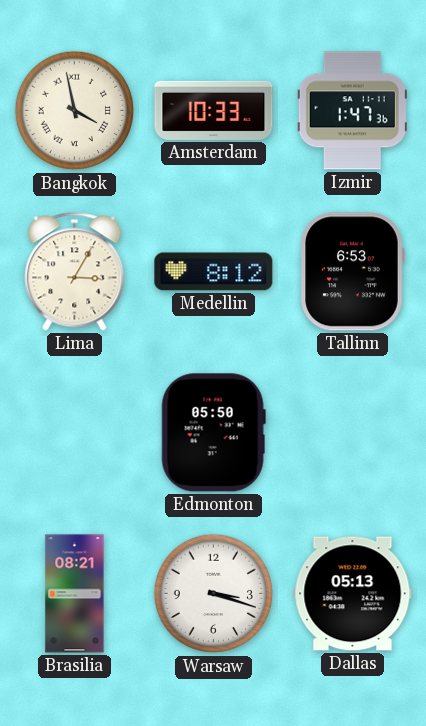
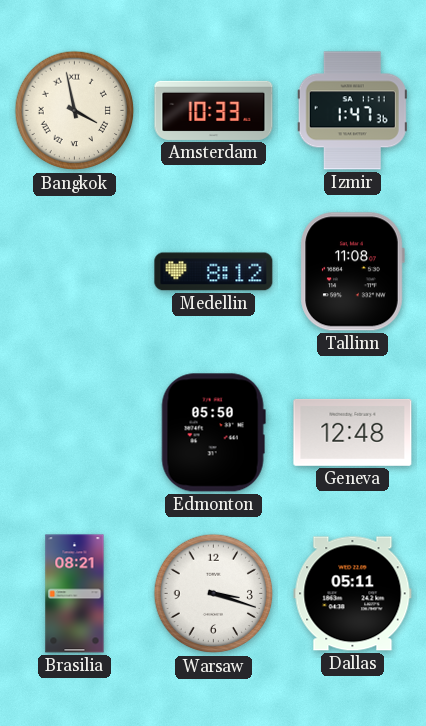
Lima: 3:05 -> none
Tallinn: 6:53 -> 11:08
Geneva: none -> 12:48
Dallas: 05:13 -> 05:11
